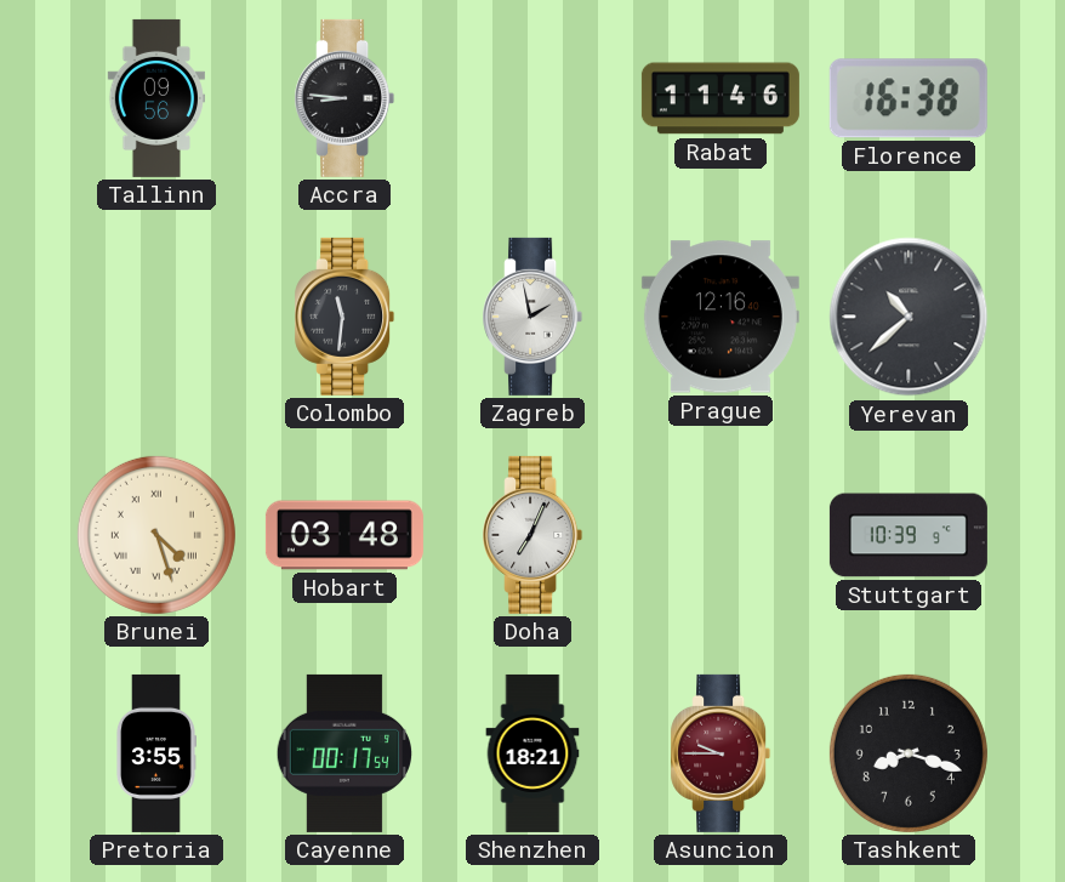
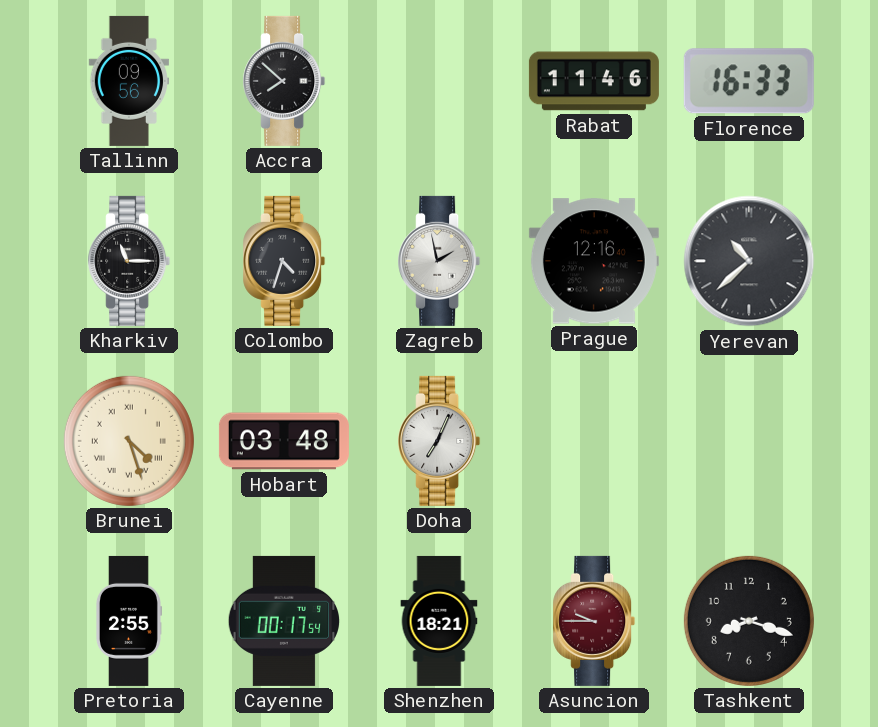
Accra: 8:46 -> 7:52
Florence: 16:38 -> 16:33
Kharkiv: none -> 11:15
Colombo: 11:31 -> 4:33
Stuttgart: 10:39 -> none
Pretoria: 3:55 -> 2:55
